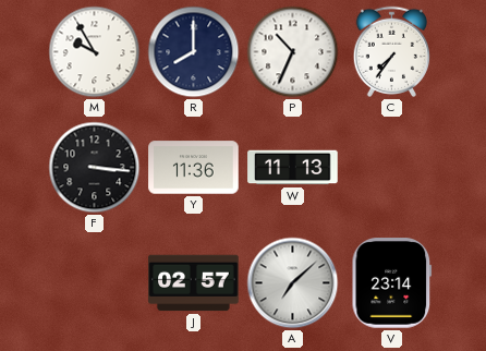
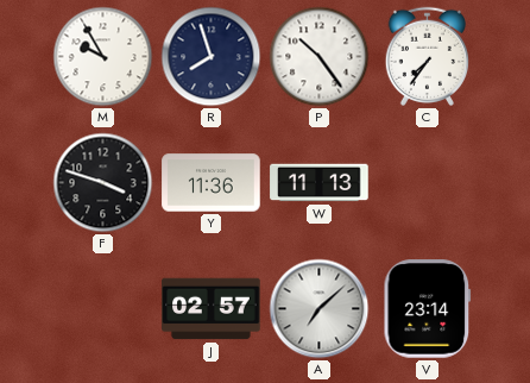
R: 8:00 -> 7:57
P: 10:34 -> 10:24
F: 3:16 -> 3:48
